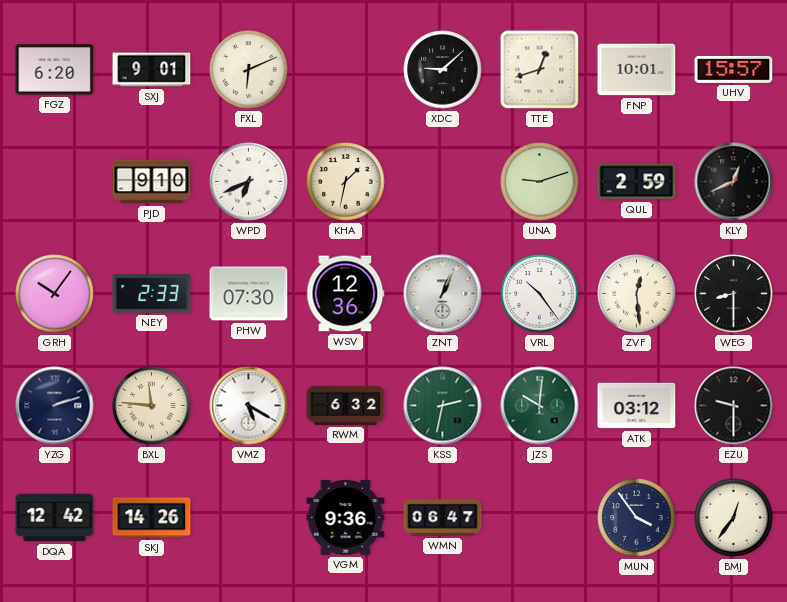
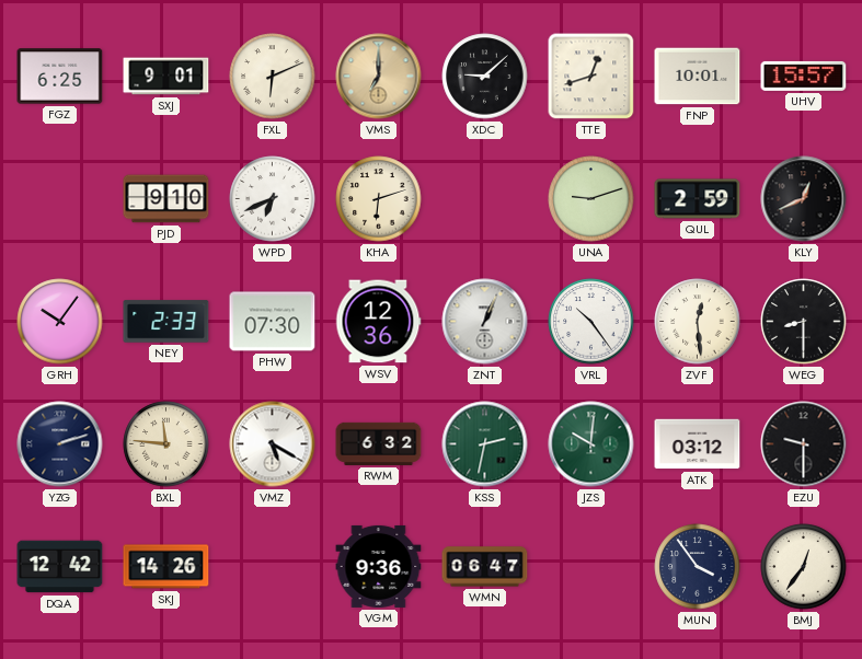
FGZ: 6:20 -> 6:25
VMS: none -> 7:00
KHA: 1:32 -> 6:12
